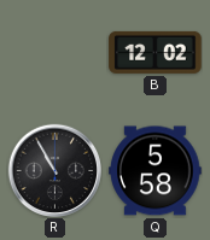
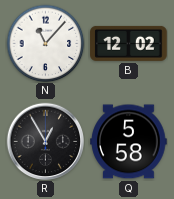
N: none -> 11:07
R: 10:55 -> 12:55
